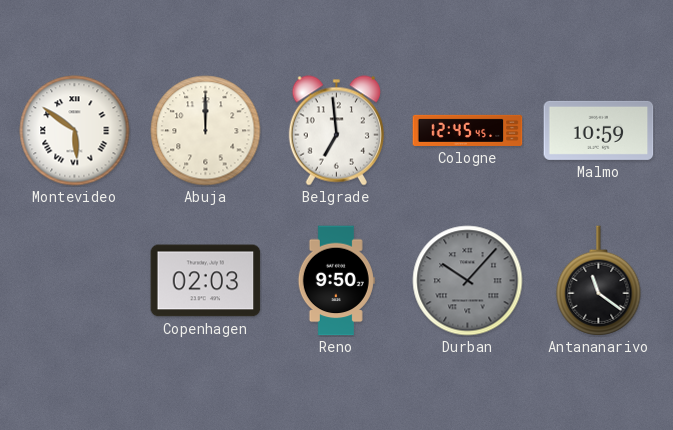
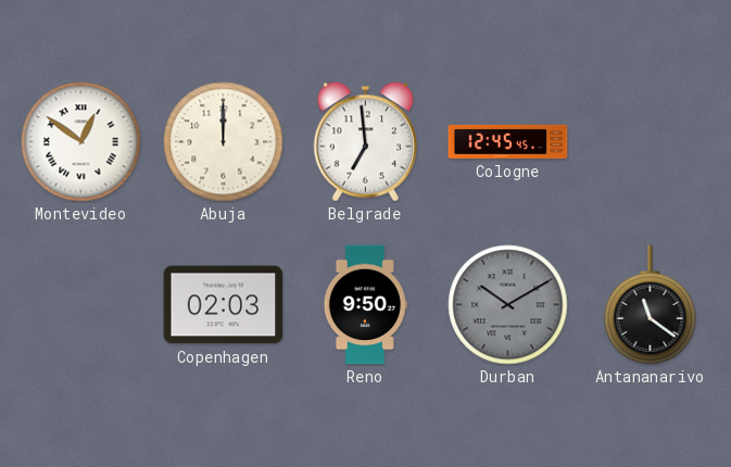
Montevideo: 5:51 -> 12:51
Malmo: 10:59 -> none
Durban: 10:07 -> 10:10
